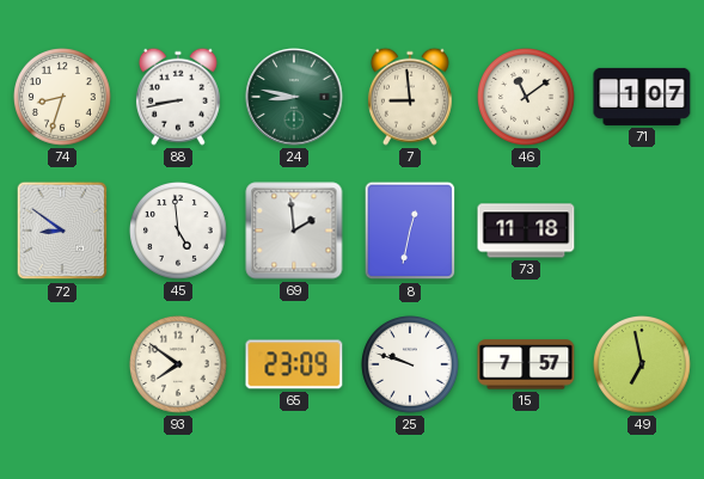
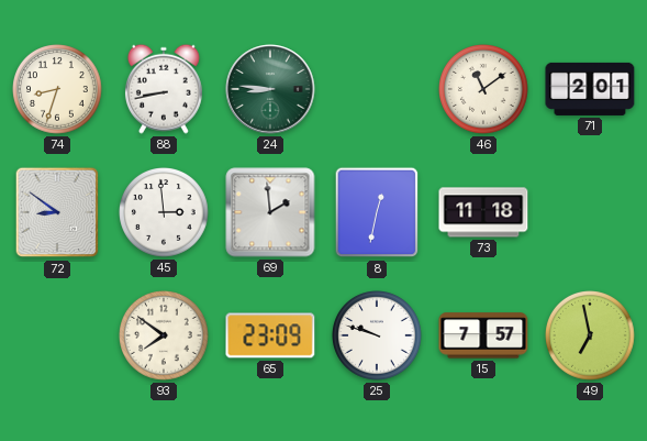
24: 8:47 -> 8:46
7: 8:59 -> none
71: 1:07 -> 2:01
45: 4:59 -> 2:59
